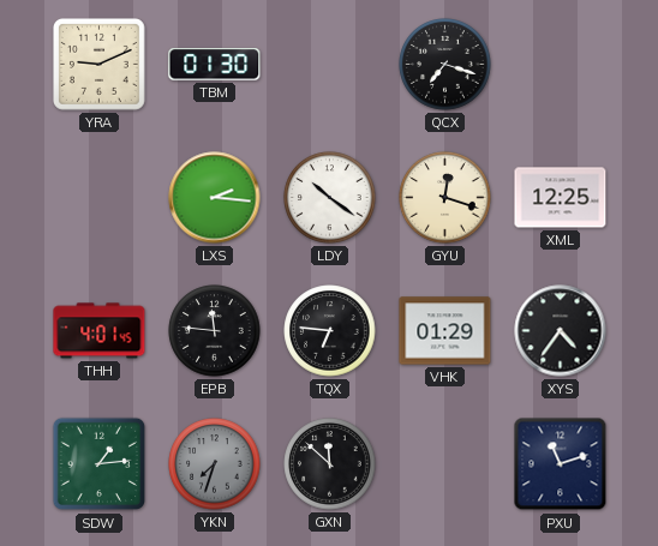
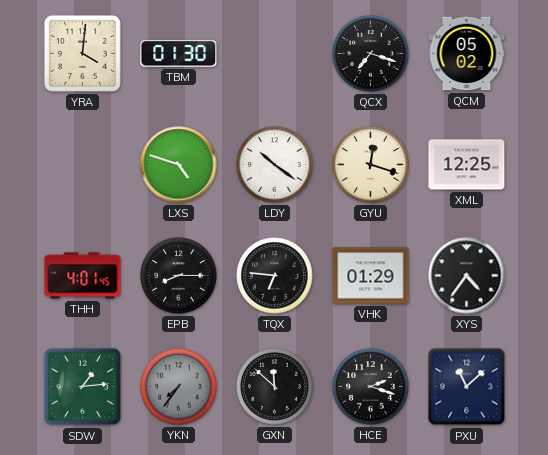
YRA: 9:11 -> 4:01
QCM: none -> 05:02
LXS: 2:16 -> 4:48
EPB: 11:46 -> 8:15
YKN: 7:33 -> 7:36
HCE: none -> 2:18
PXU: 11:12 -> 11:08
